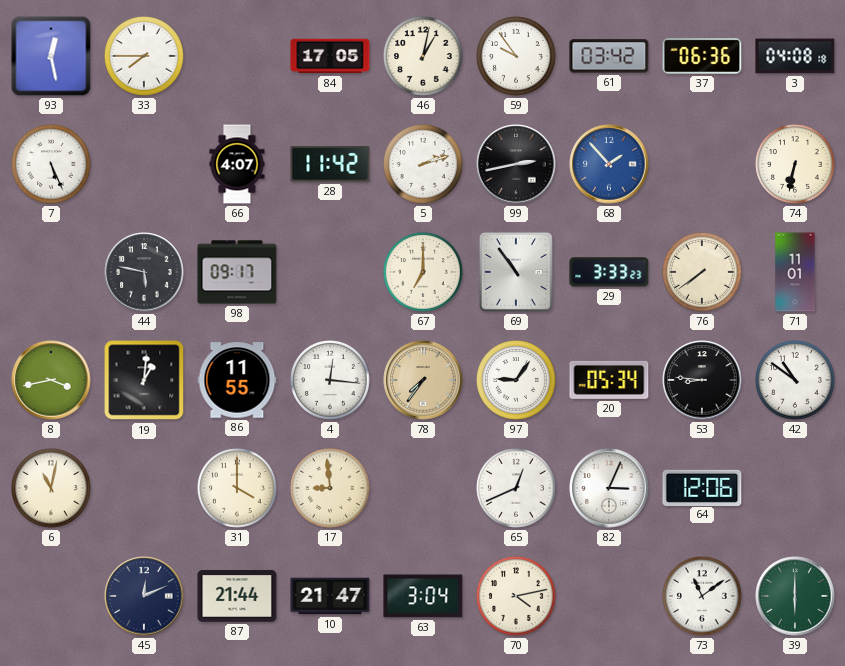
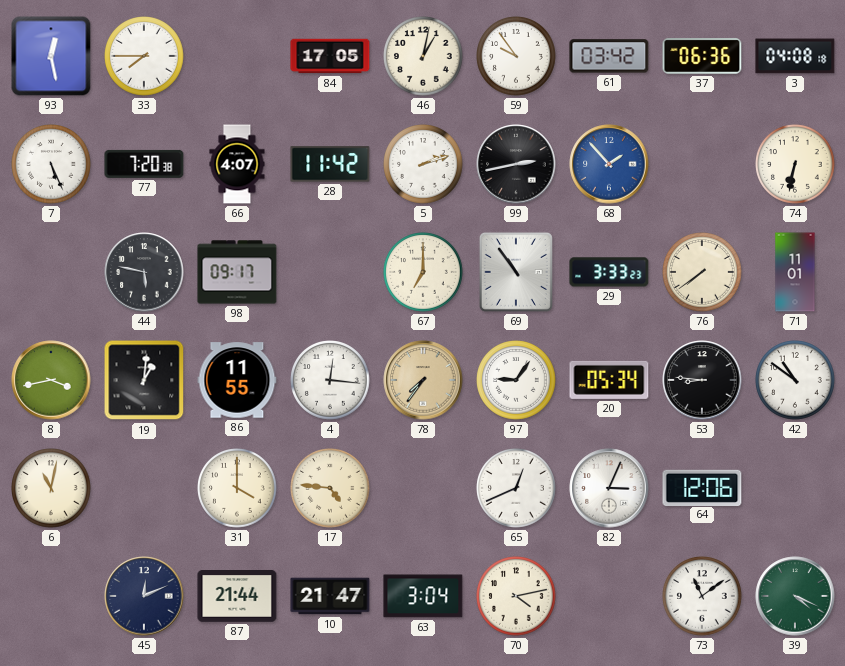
77: none -> 7:20
17: 8:59 -> 4:46
39: 6:00 -> 4:19
